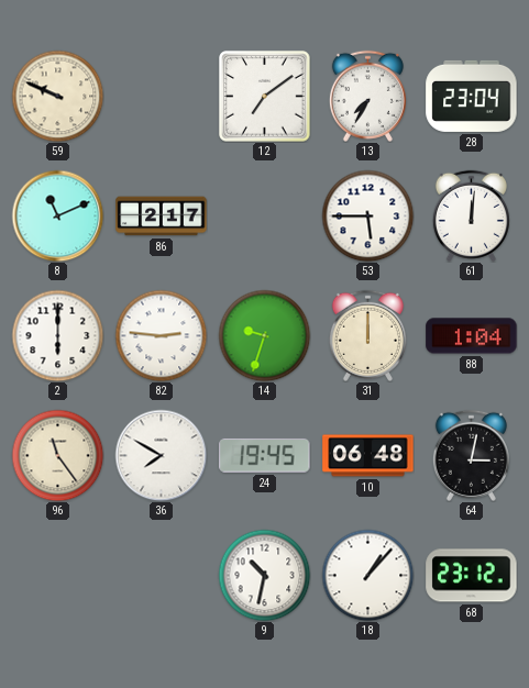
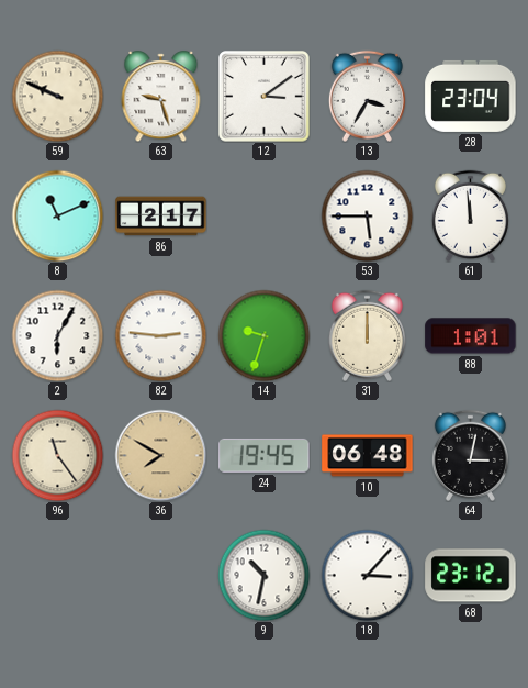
63: none -> 9:27
12: 7:09 -> 3:09
13: 7:35 -> 3:35
61: 12:01 -> 11:59
2: 6:00 -> 6:05
88: 1:04 -> 1:01
36 dial: white -> champagne
18: 1:07 -> 3:07
